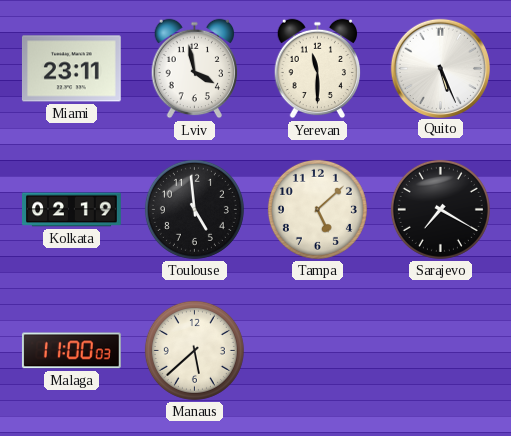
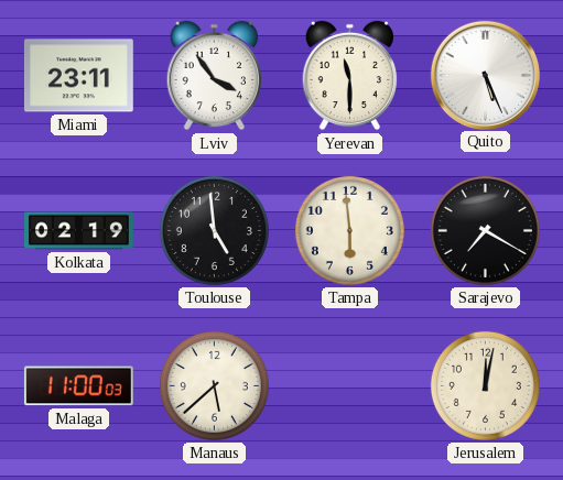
Lviv: 3:58 -> 3:54
Tampa: 5:08 -> 5:59
Jerusalem: none -> 12:02
